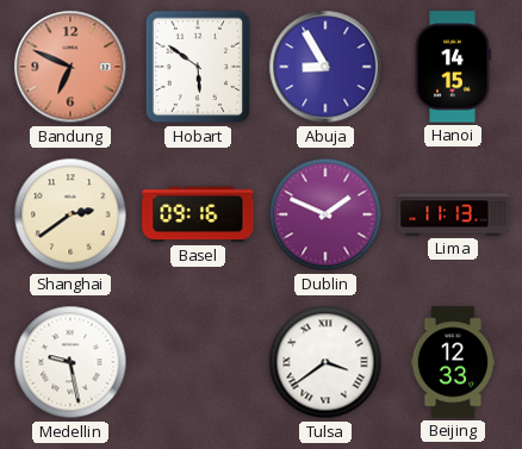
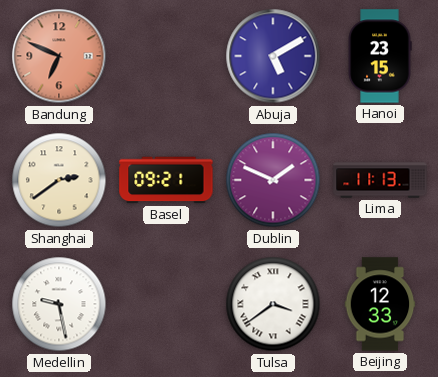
Hobart: 5:51 -> none
Abuja: 8:55 -> 5:10
Hanoi: 14:15 -> 23:15
Basel: 09:16 -> 09:21
